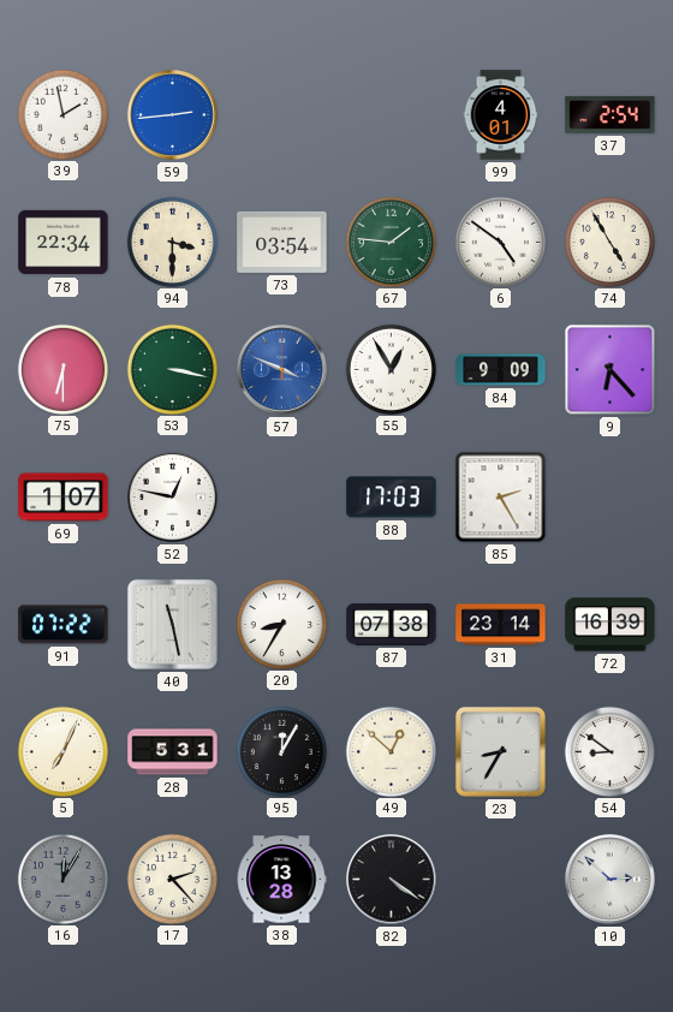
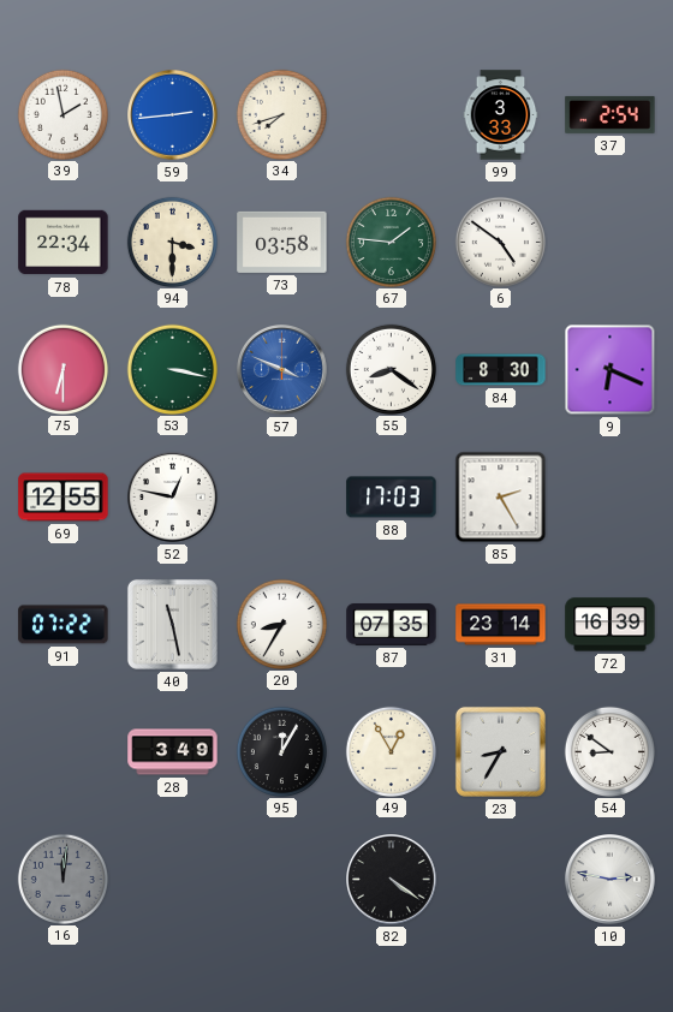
34: none -> 7:42
99: 4:01 -> 3:33
73: 03:54 -> 03:58
74: 4:55 -> none
55: 12:55 -> 8:21
84: 9:09 -> 8:30
9: 6:23 -> 6:19
69: 1:07 -> 12:55
87: 07:38 -> 07:35
5: 7:04 -> none
28: 5:31 -> 3:49
49: 12:52 -> 12:55
16: 12:05 -> 12:01
17: 2:23 -> none
38: 13:28 -> none
10: 2:52 -> 2:47
